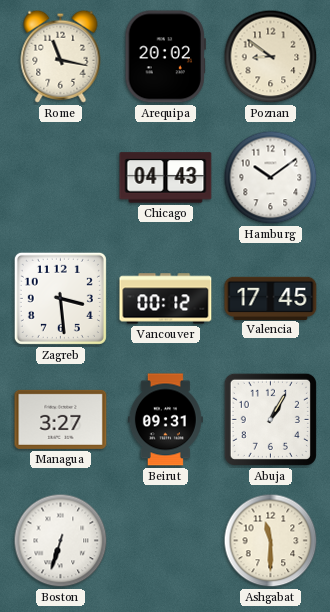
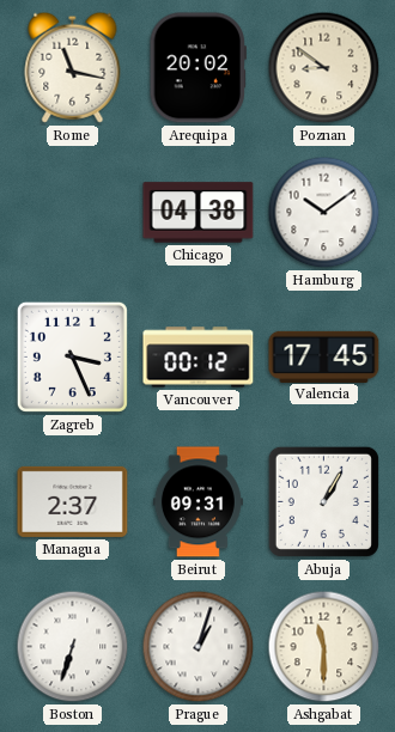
Chicago: 04:43 -> 04:38
Zagreb: 3:29 -> 3:26
Managua: 3:27 -> 2:37
Prague: none -> 1:03
